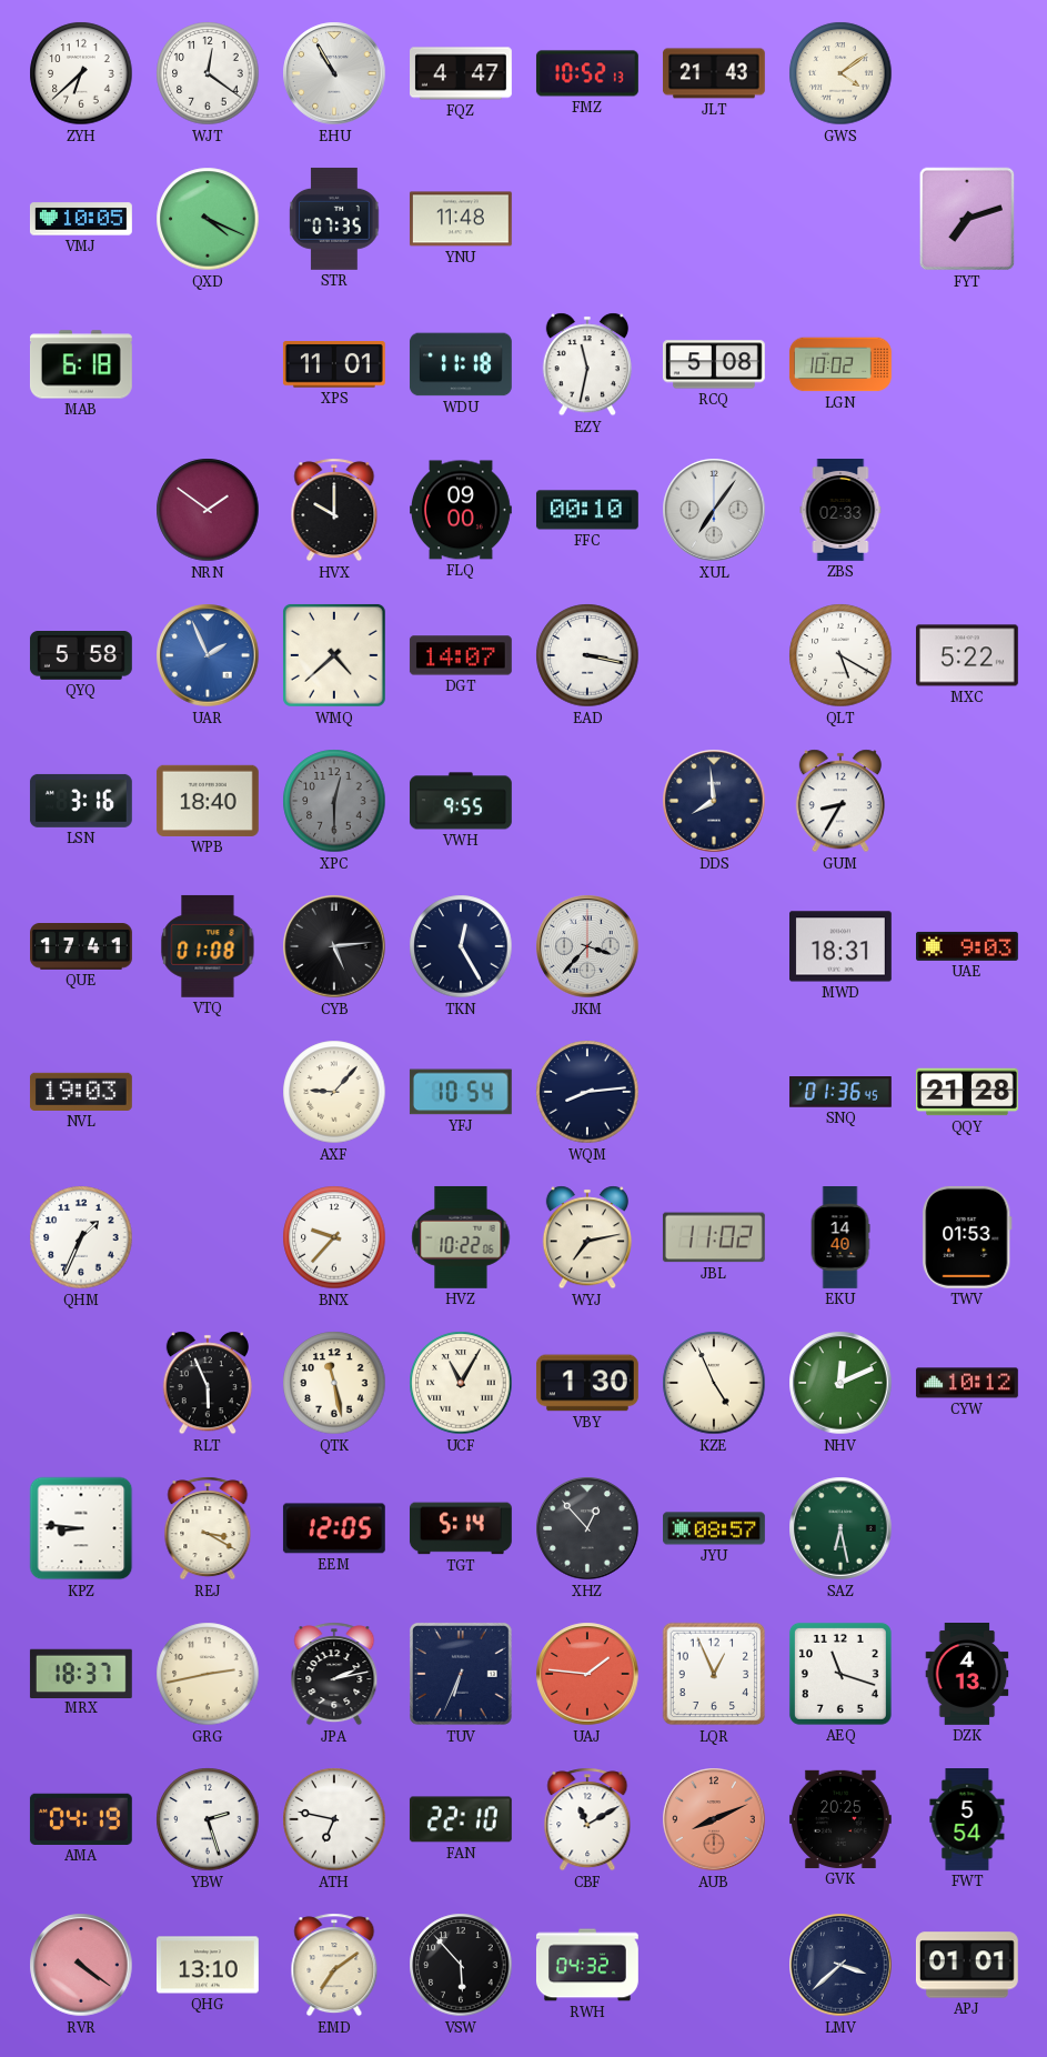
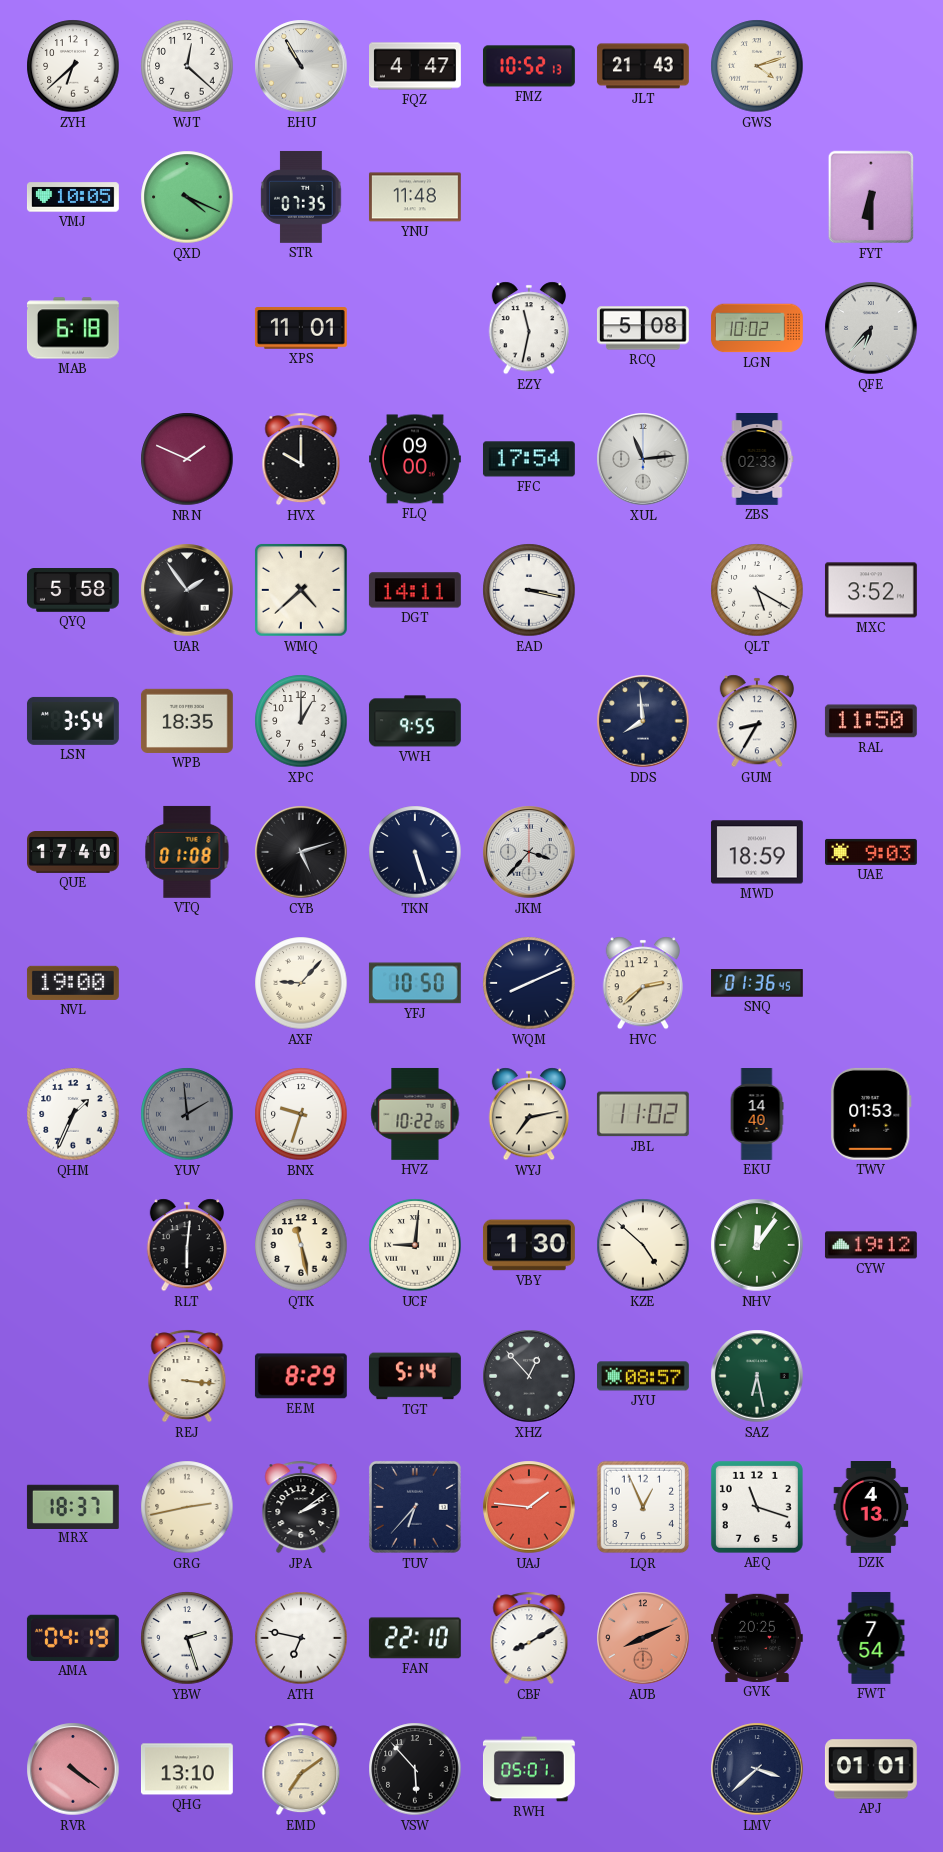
WJT: 12:21 -> 12:22
GWS: 4:09 -> 4:12
FYT: 7:12 -> 6:30
WDU: 11:18 -> none
QFE: none -> 6:37
NRN: 1:51 -> 1:49
FFC: 00:10 -> 17:54
XUL: 7:06 -> 11:14
UAR: 1:56 -> 1:54
UAR dial: blue -> black
DGT: 14:07 -> 14:11
MXC: 5:22 -> 3:52
LSN: 3:16 -> 3:54
WPB: 18:40 -> 18:35
XPC: 12:30 -> 1:00
XPC dial: grey -> white
RAL: none -> 11:50
QUE: 17:41 -> 17:40
CYB: 5:14 -> 5:12
TKN: 12:25 -> 5:27
MWD: 18:31 -> 18:59
NVL: 19:03 -> 19:00
YFJ: 10:54 -> 10:50
WQM: 8:14 -> 8:11
HVC: none -> 2:38
QQY: 21:28 -> none
YUV: none -> 1:59
BNX: 9:37 -> 9:33
RLT: 5:56 -> 6:01
UCF: 11:05 -> 9:01
KZE: 4:56 -> 4:52
NHV: 12:11 -> 12:06
CYW: 10:12 -> 19:12
KPZ: 8:46 -> none
REJ: 3:20 -> 3:16
EEM: 12:05 -> 8:29
JPA: 2:13 -> 2:09
TUV: 6:34 -> 6:37
CBF: 11:10 -> 8:10
FWT: 5:54 -> 7:54
RWH: 04:32 -> 05:01
